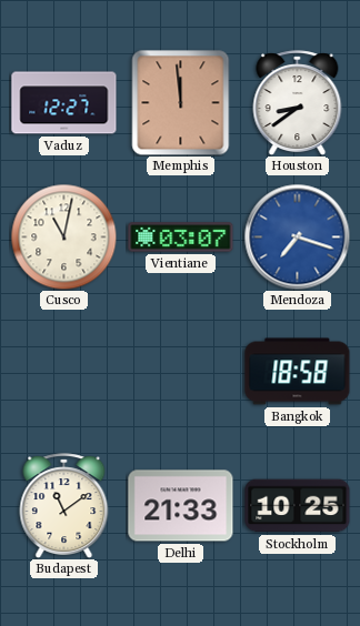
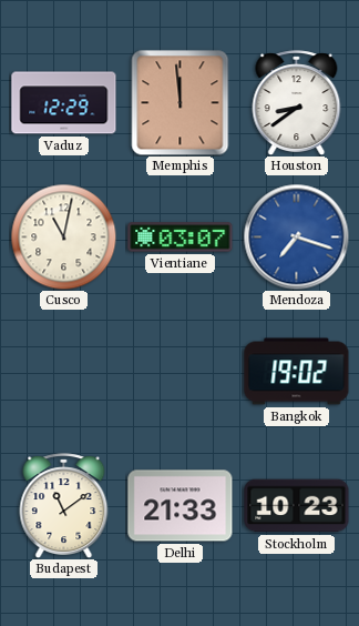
Vaduz: 12:27 -> 12:29
Bangkok: 18:58 -> 19:02
Stockholm: 10:25 -> 10:23
